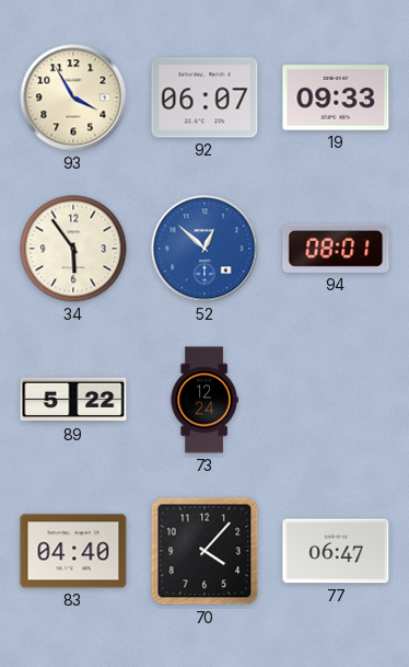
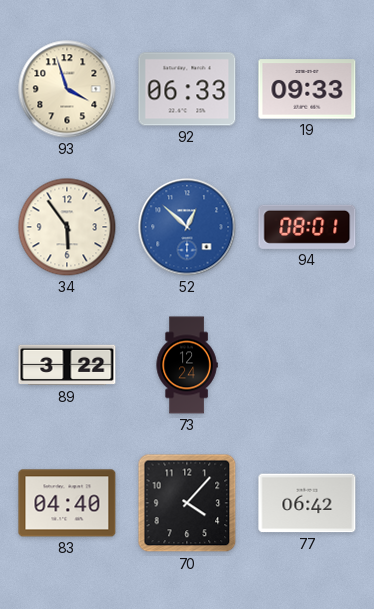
93: 3:55 -> 3:57
92: 06:07 -> 06:33
89: 5:22 -> 3:22
77: 06:47 -> 06:42
